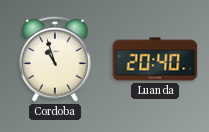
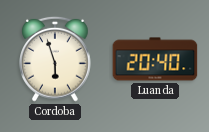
Cordoba: 10:57 -> 5:57
